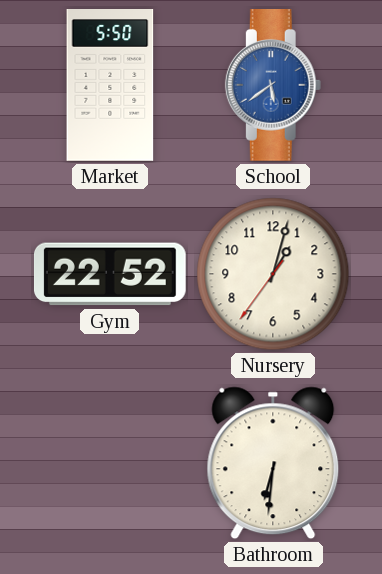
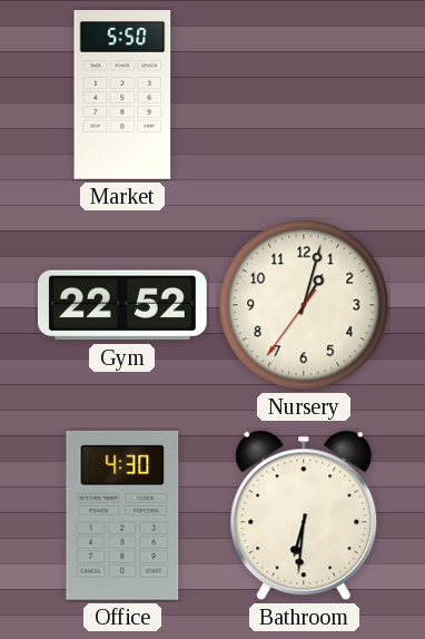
School: 5:39 -> none
Office: none -> 4:30
